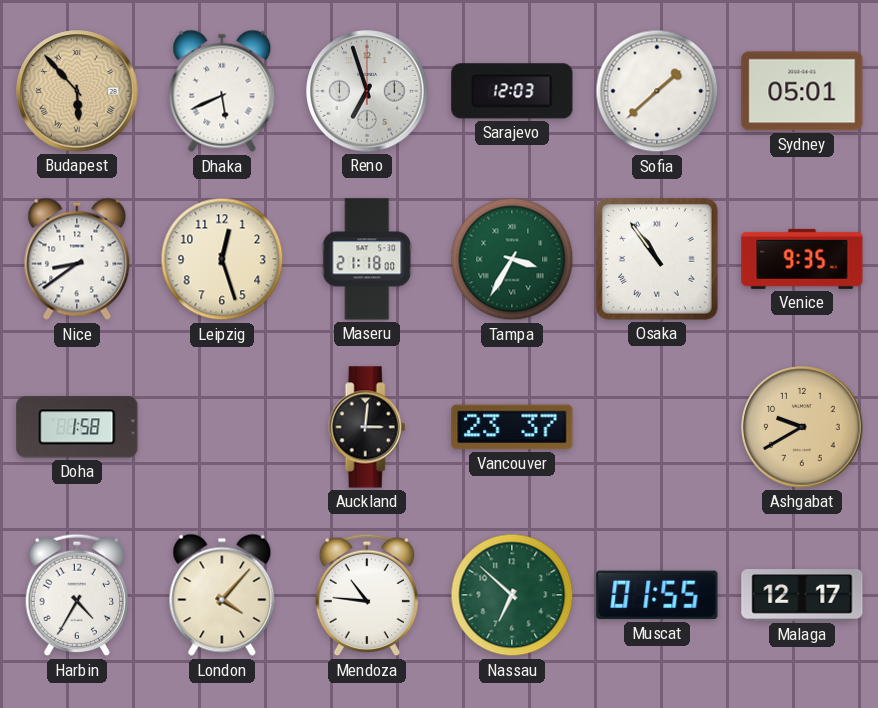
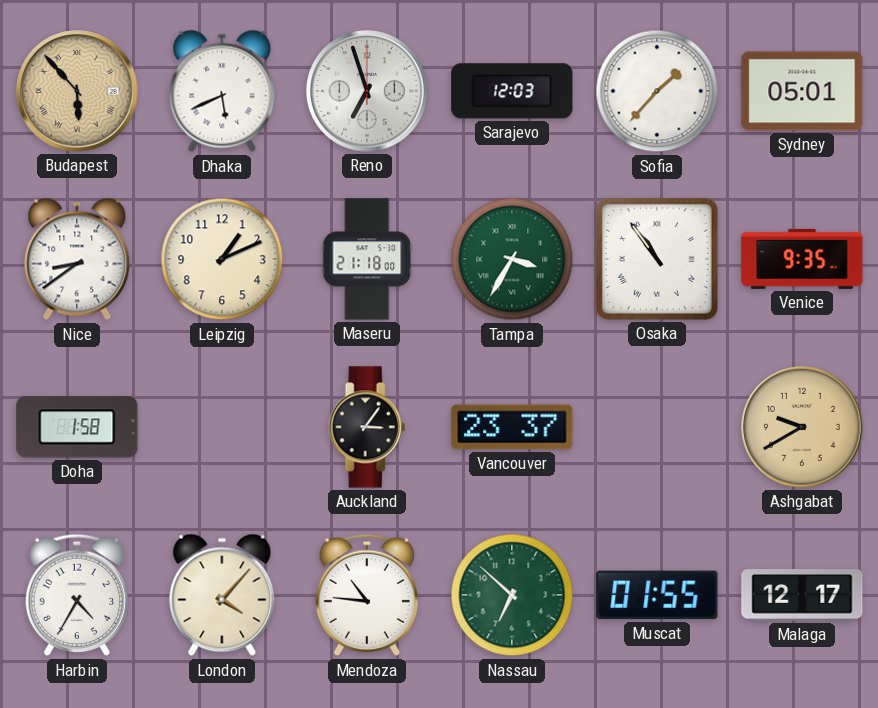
Sofia: 1:38 -> 1:37
Leipzig: 12:27 -> 1:11
Auckland: 3:01 -> 3:06
